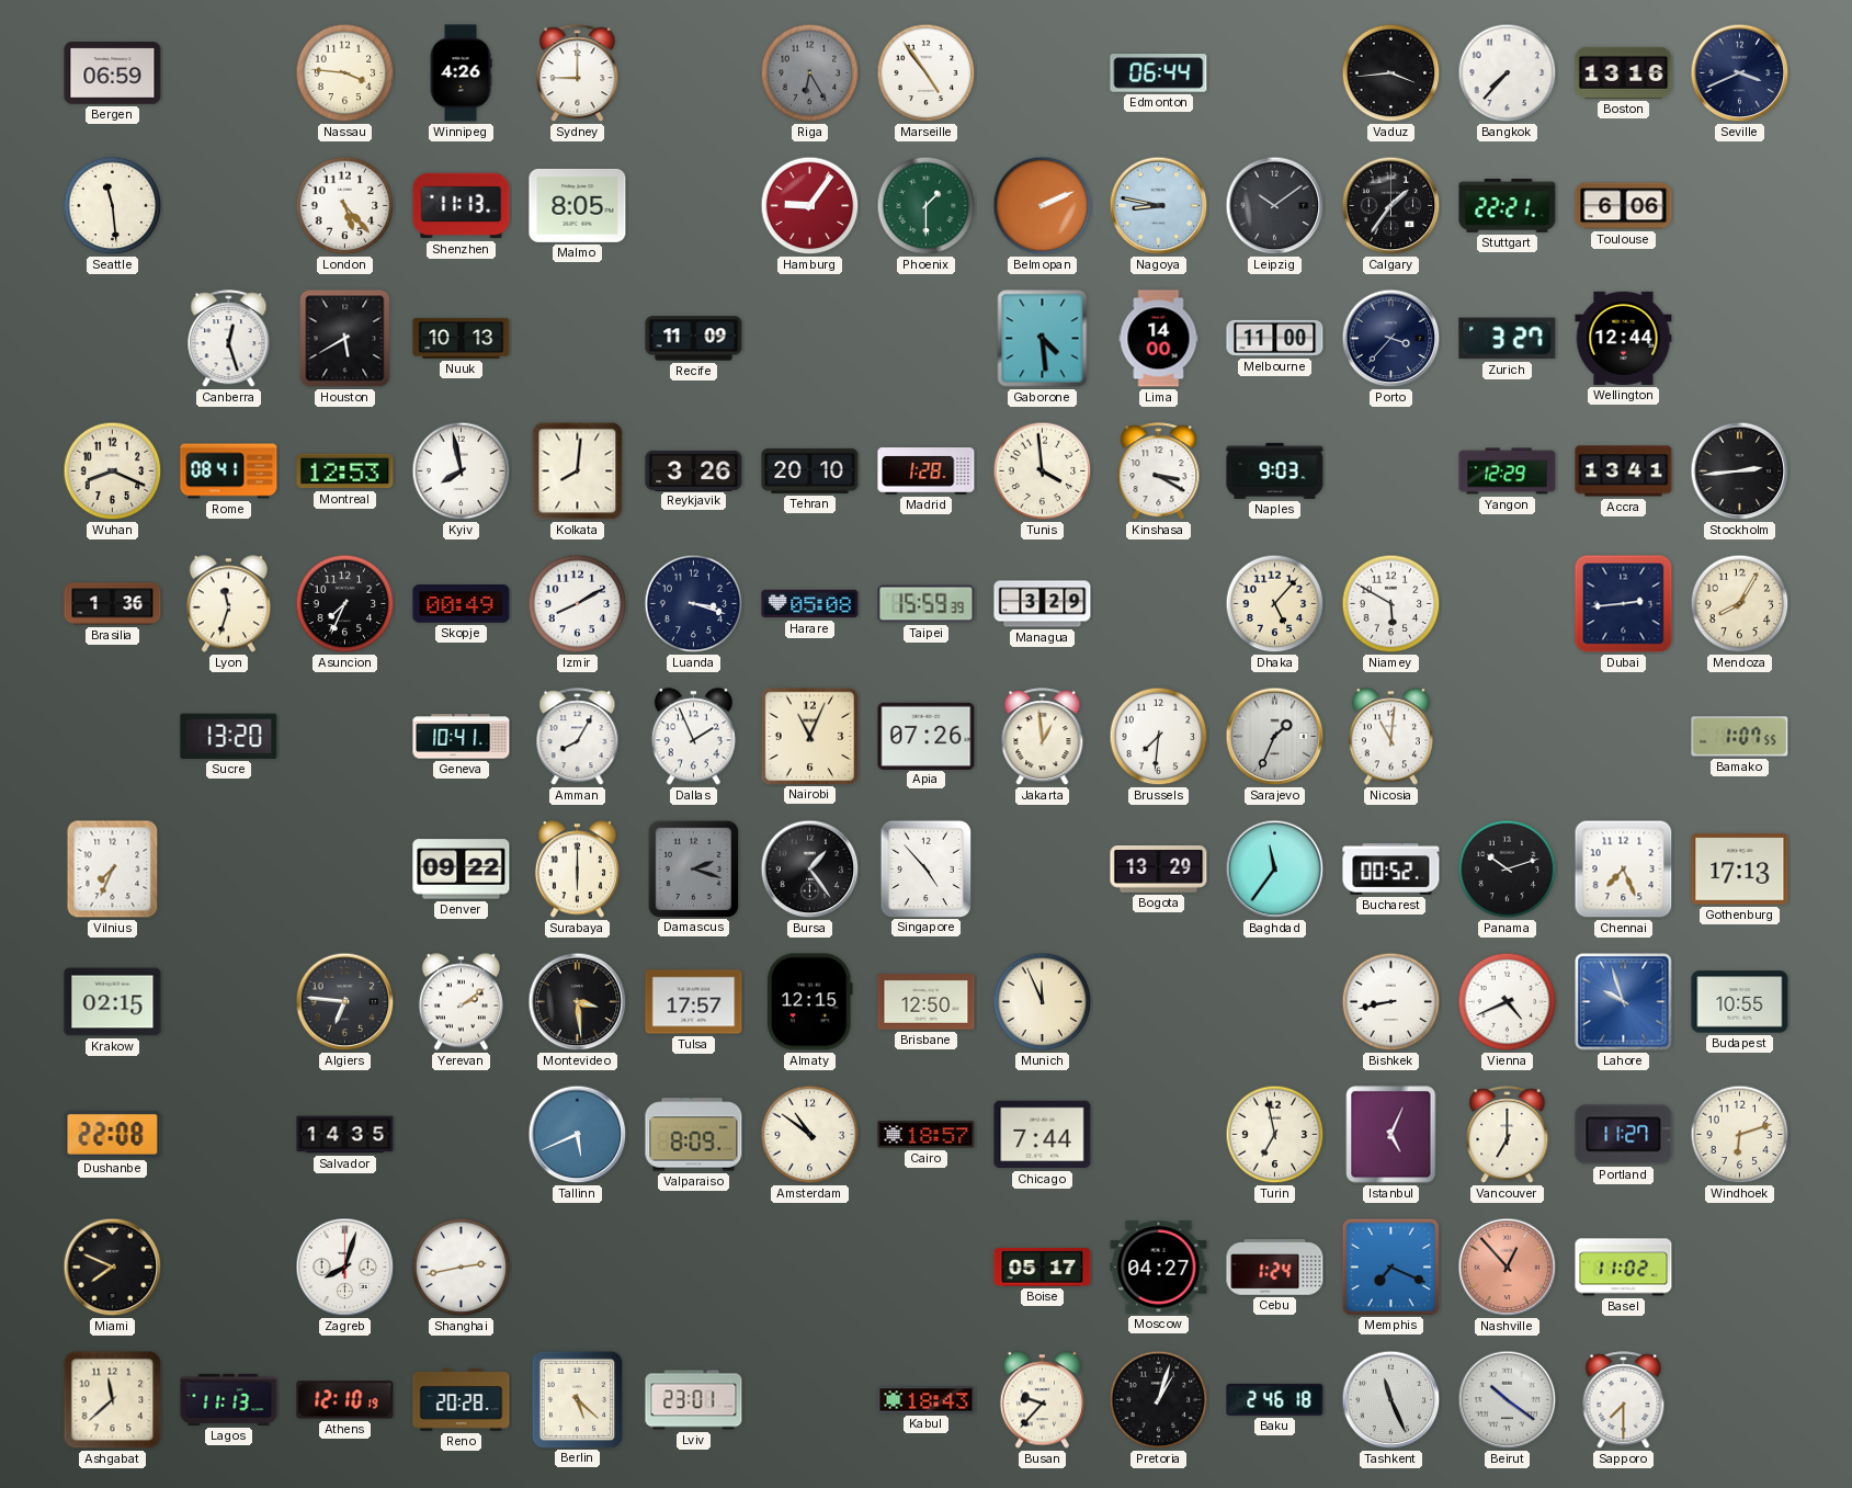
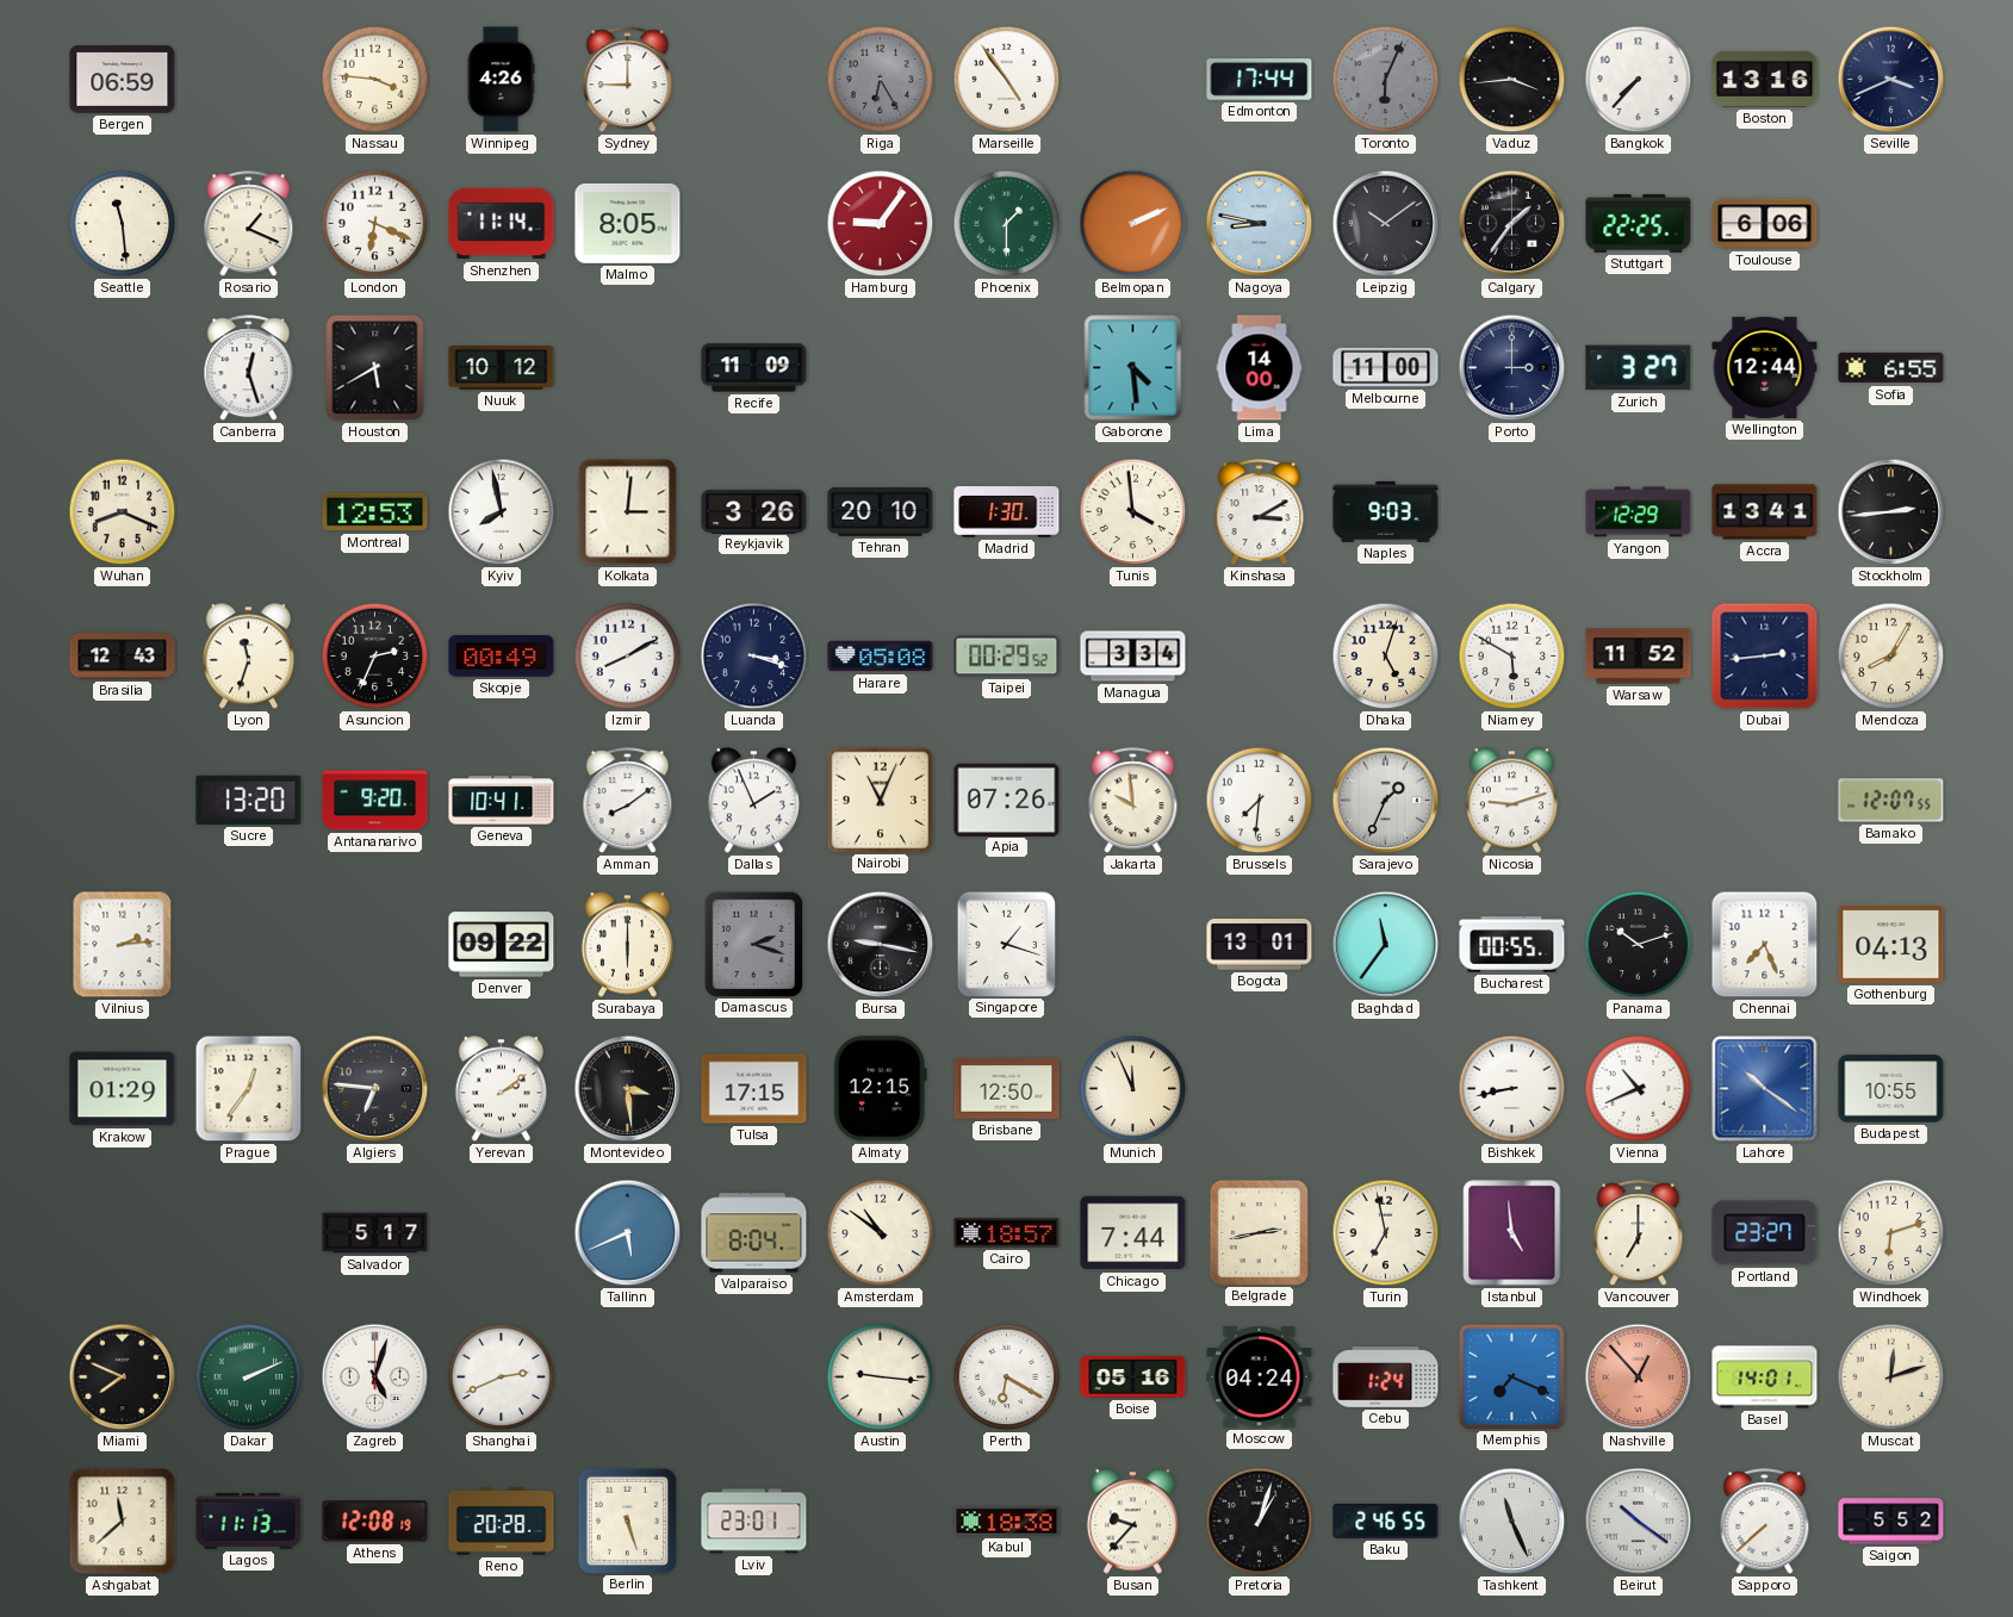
Edmonton: 06:44 -> 17:44
Toronto: none -> 6:04
Rosario: none -> 1:19
London: 5:23 -> 6:19
Shenzhen: 11:13 -> 11:14
Stuttgart: 22:21 -> 22:25
Nuuk: 10:13 -> 10:12
Porto: 3:37 -> 3:00
Sofia: none -> 6:55
Rome: 08:41 -> none
Kolkata: 8:01 -> 3:01
Madrid: 1:28 -> 1:30
Kinshasa: 3:20 -> 3:10
Brasilia: 1:36 -> 12:43
Asuncion: 7:34 -> 2:34
Taipei: 15:59 -> 00:29
Managua: 3:29 -> 3:34
Dhaka: 5:07 -> 5:03
Warsaw: none -> 11:52
Antananarivo: none -> 9:20
Amman: 8:05 -> 8:09
Jakarta: 12:59 -> 9:59
Nicosia: 11:01 -> 9:12
Bamako: 1:07 -> 12:07
Vilnius: 7:34 -> 2:14
Bursa: 1:24 -> 9:17
Singapore: 4:53 -> 1:18
Bogota: 13:29 -> 13:01
Bucharest: 00:52 -> 00:55
Gothenburg: 17:13 -> 04:13
Krakow: 02:15 -> 01:29
Prague: none -> 12:36
Tulsa: 17:57 -> 17:15
Vienna: 4:41 -> 10:41
Lahore: 9:57 -> 10:21
Dushanbe: 22:08 -> none
Salvador: 14:35 -> 5:17
Valparaiso: 8:09 -> 8:04
Belgrade: none -> 2:43
Istanbul: 5:04 -> 4:59
Portland: 11:27 -> 23:27
Dakar: none -> 2:11
Zagreb: 8:03 -> 5:03
Shanghai: 2:43 -> 2:41
Austin: none -> 9:16
Perth: none -> 6:20
Boise: 05:17 -> 05:16
Moscow: 04:27 -> 04:24
Basel: 11:02 -> 14:01
Muscat: none -> 12:12
Athens: 12:10 -> 12:08
Berlin: 5:22 -> 5:27
Kabul: 18:43 -> 18:38
Baku: 2:46:18 -> 2:46:55
Sapporo: 7:30 -> 7:38
Saigon: none -> 5:52
